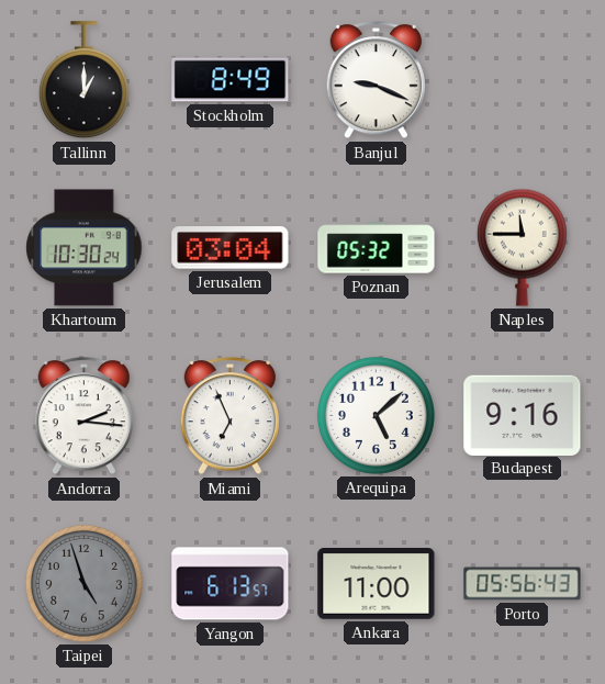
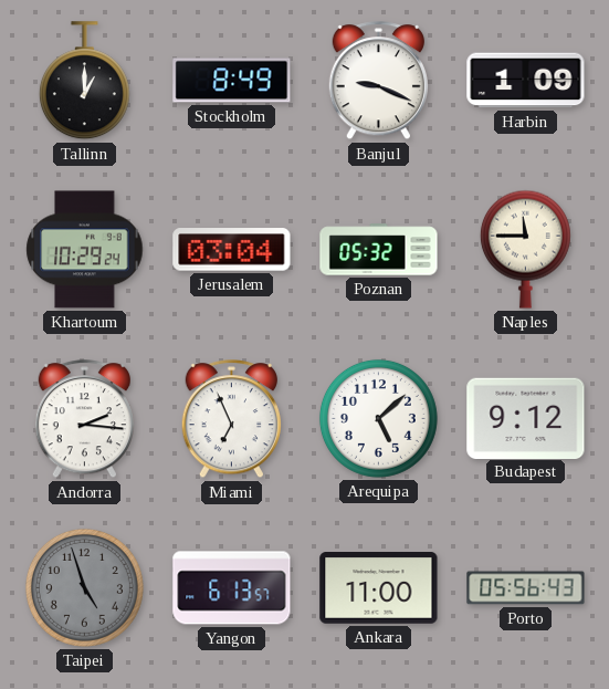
Harbin: none -> 1:09
Khartoum: 10:30 -> 10:29
Budapest: 9:16 -> 9:12
